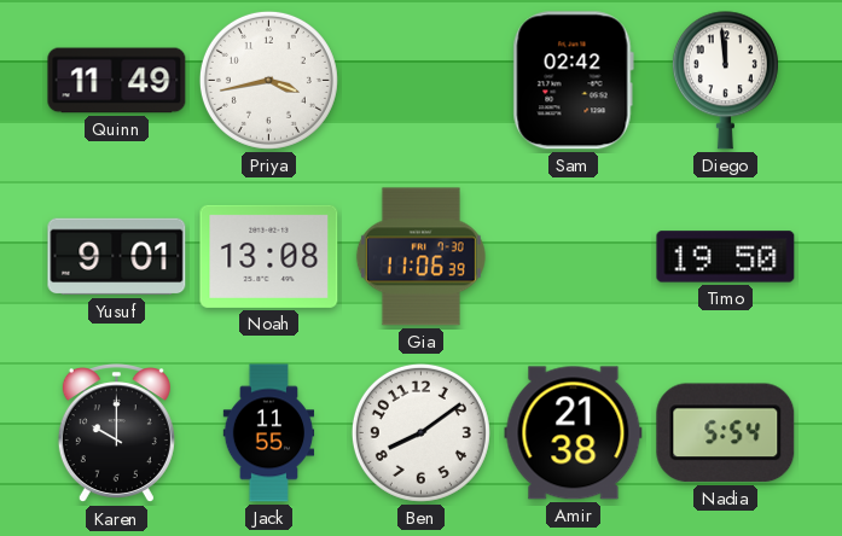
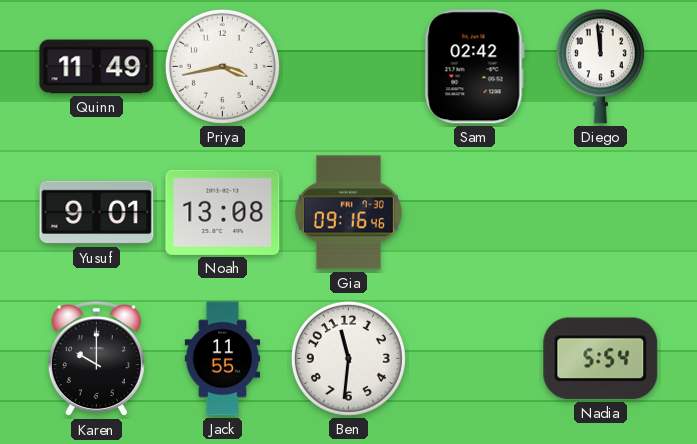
Gia: 11:06 -> 09:16
Timo: 19:50 -> none
Ben: 8:09 -> 11:31
Amir: 21:38 -> none
